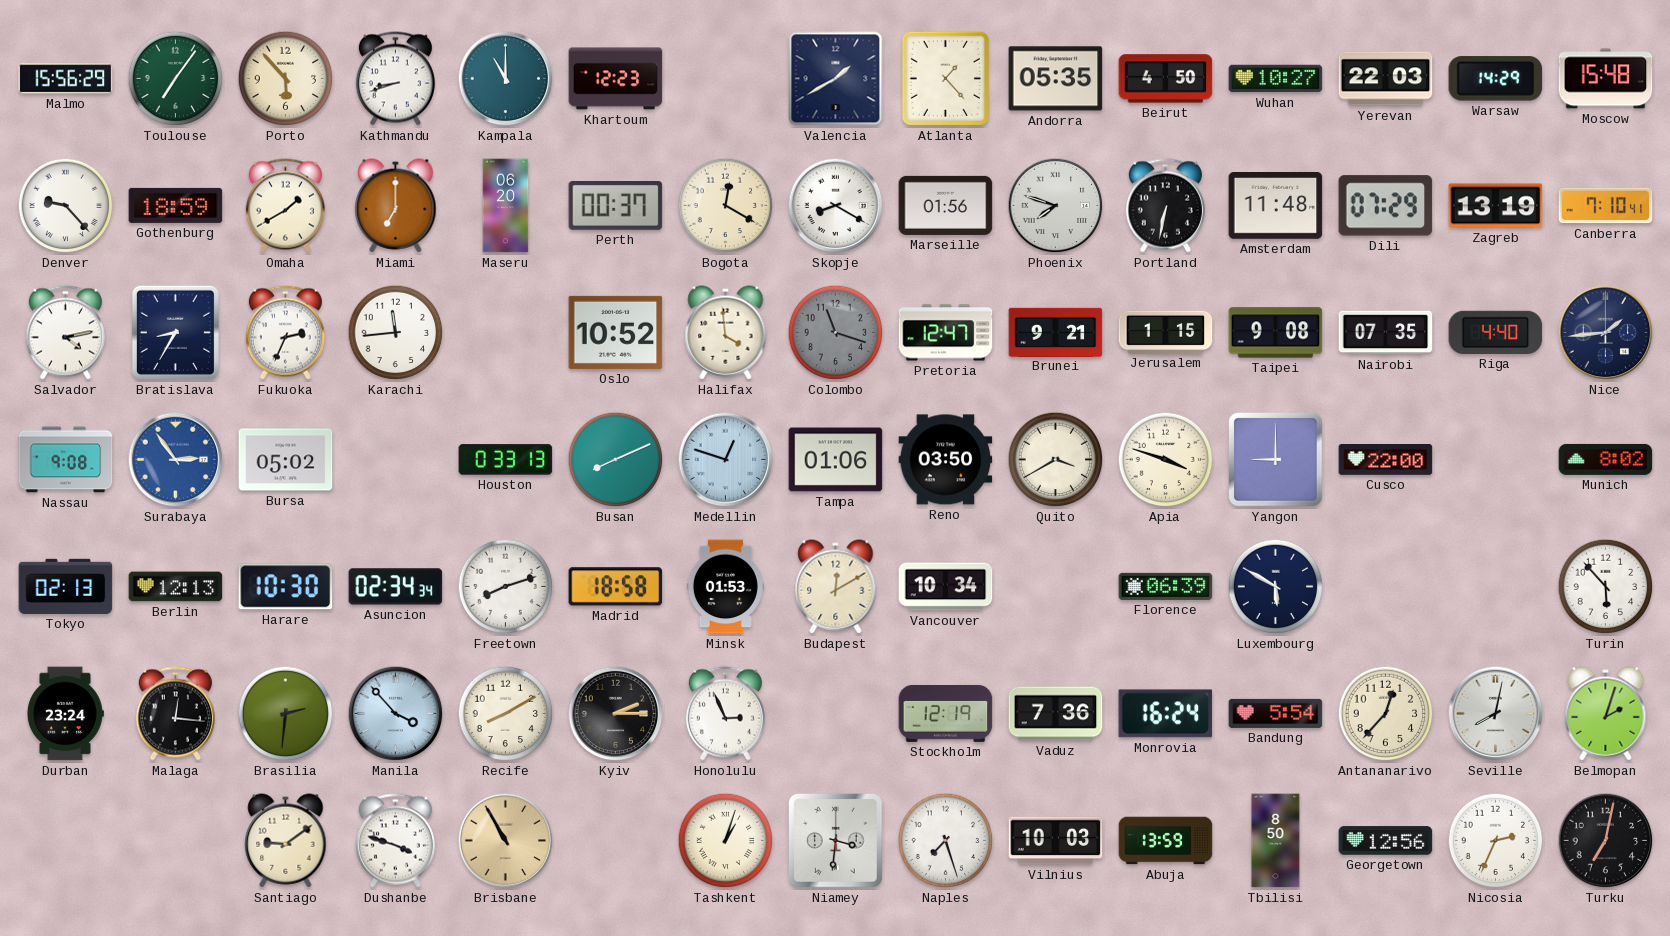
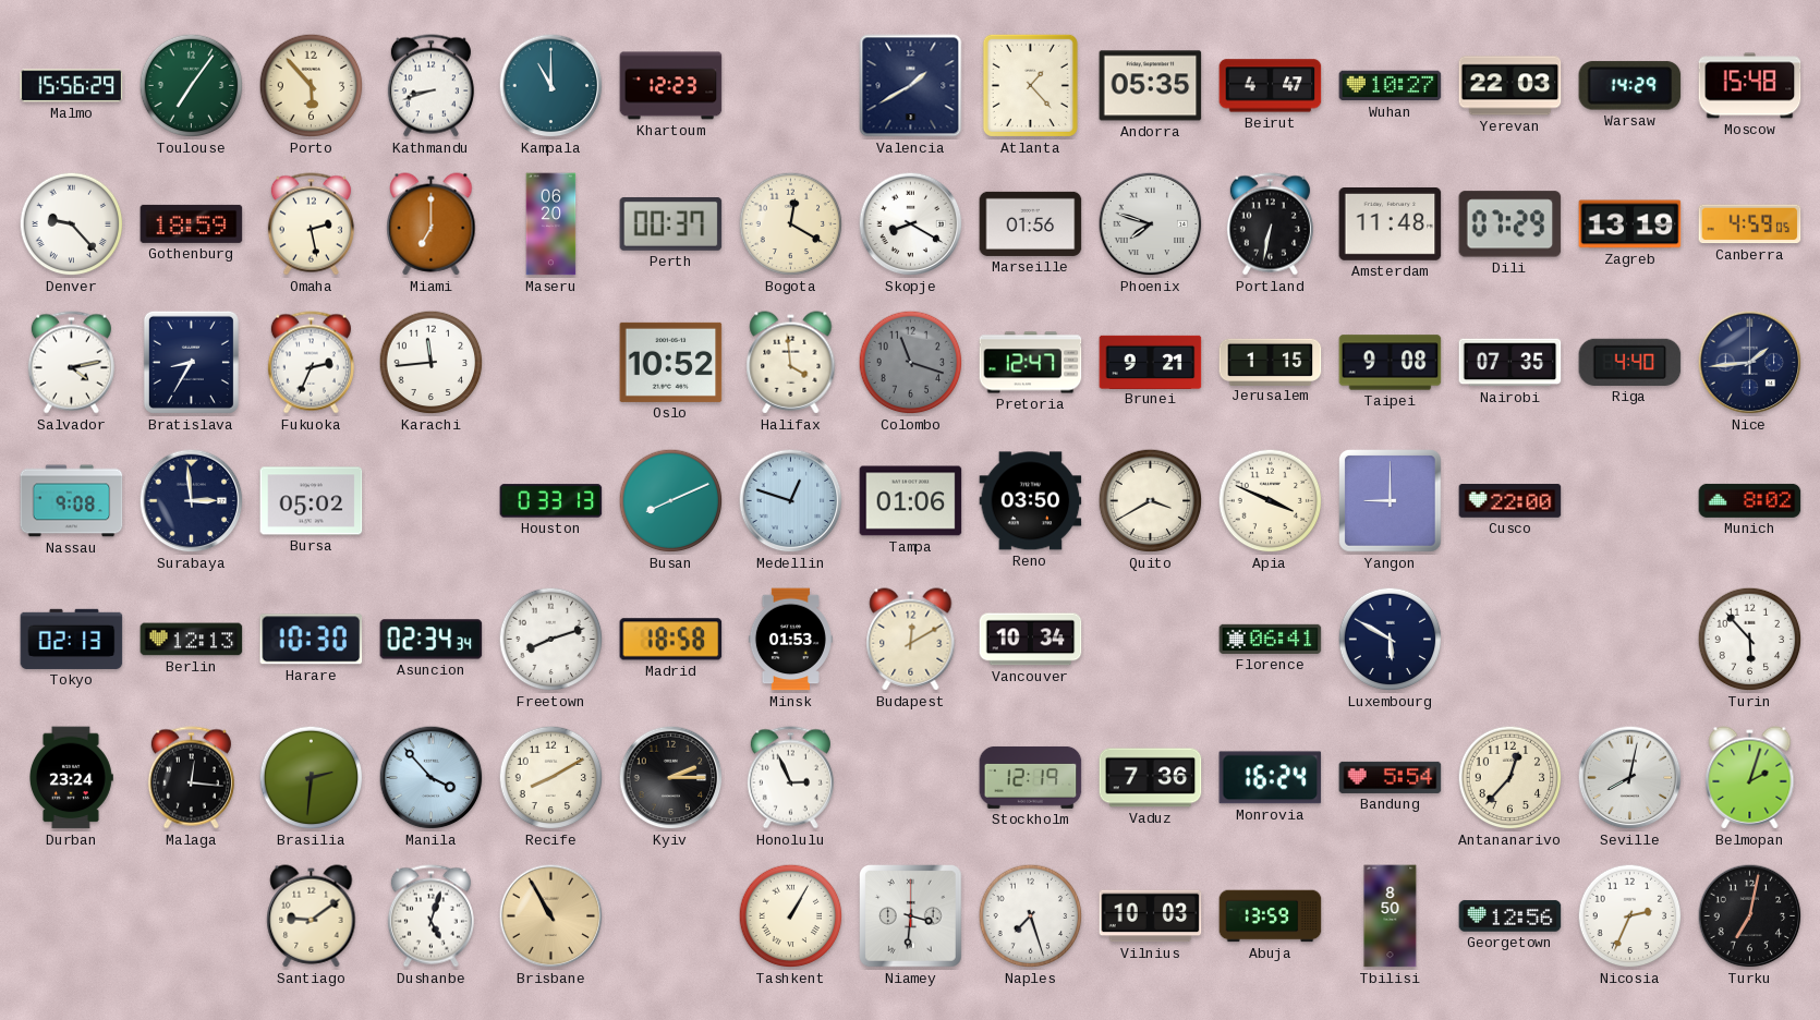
Beirut: 4:50 -> 4:47
Omaha: 1:40 -> 2:28
Canberra: 7:10 -> 4:59
Surabaya: 2:54 -> 2:59
Surabaya dial: blue -> navy
Apia: 3:48 -> 3:49
Florence: 06:39 -> 06:41
Dushanbe: 3:48 -> 5:03
Tashkent: 1:03 -> 1:05
